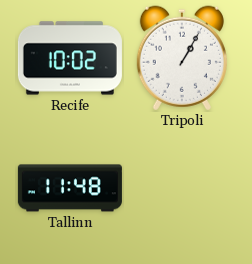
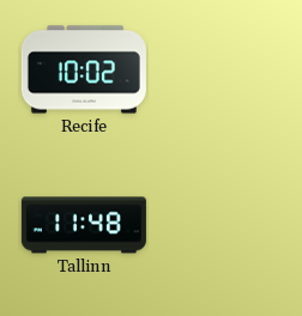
Tripoli: 1:05 -> none
